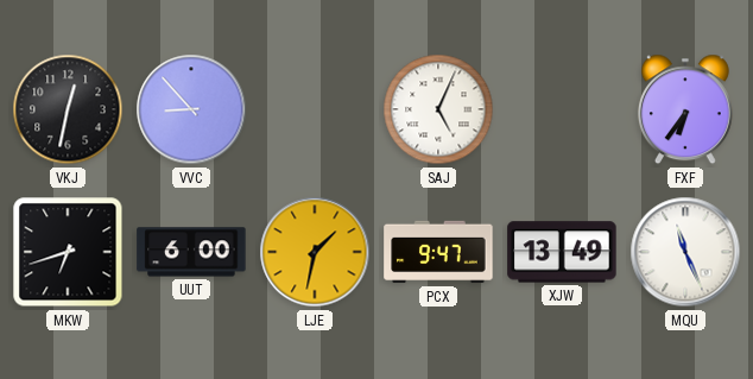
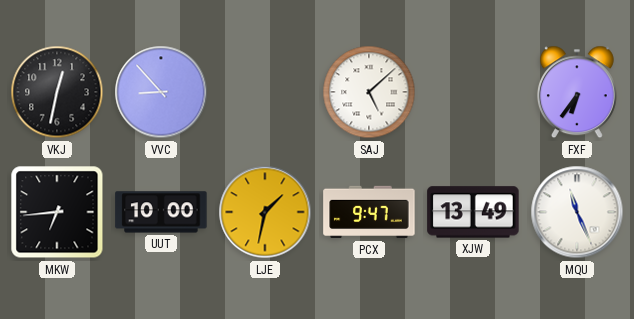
SAJ: 5:04 -> 5:08
MKW: 6:42 -> 6:44
UUT: 6:00 -> 10:00
